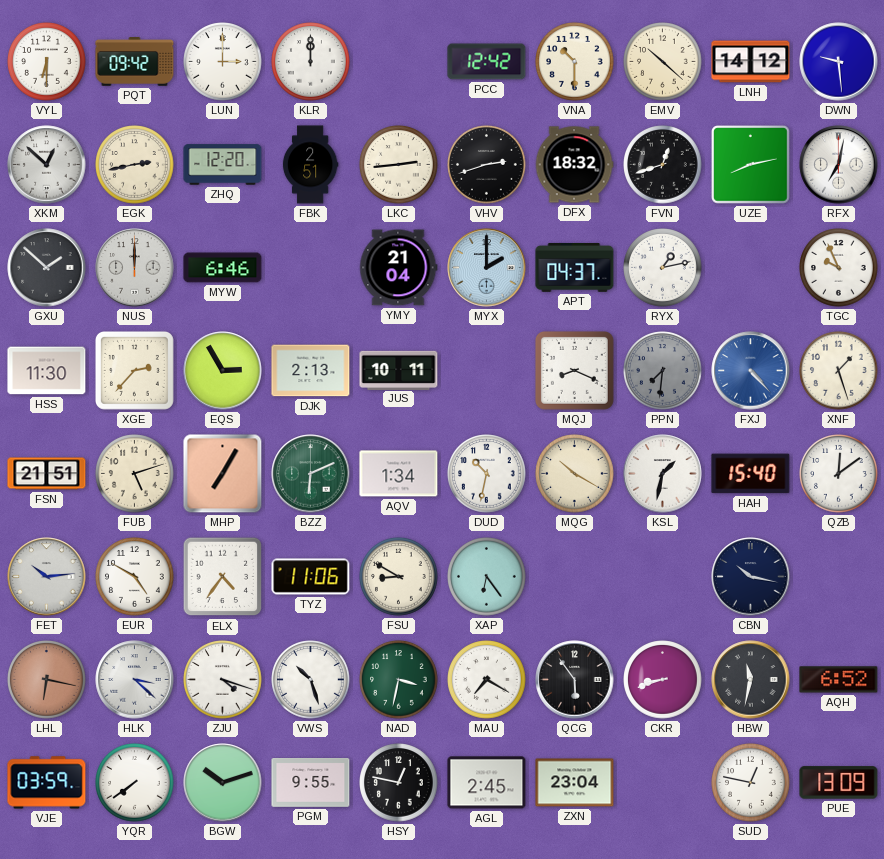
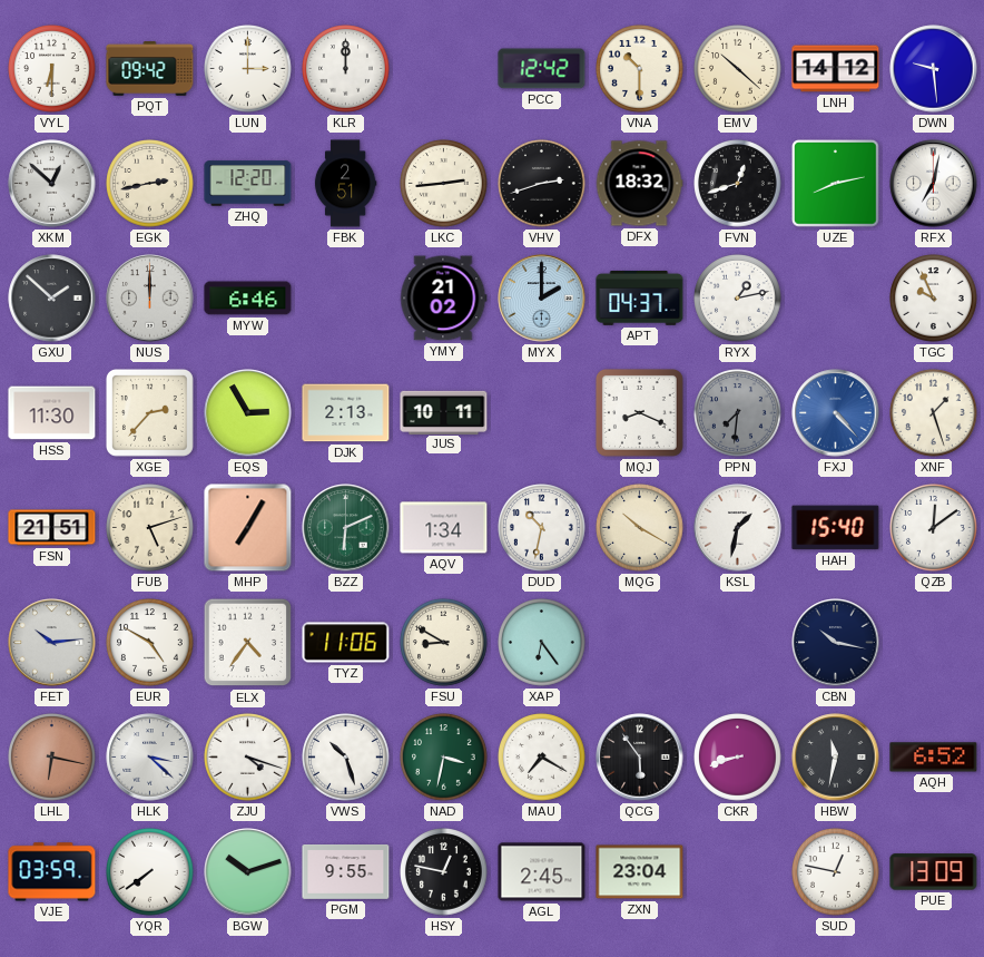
YMY: 21:04 -> 21:02
